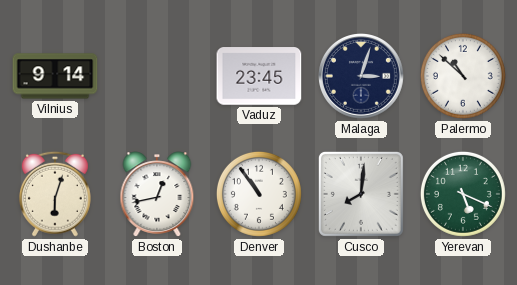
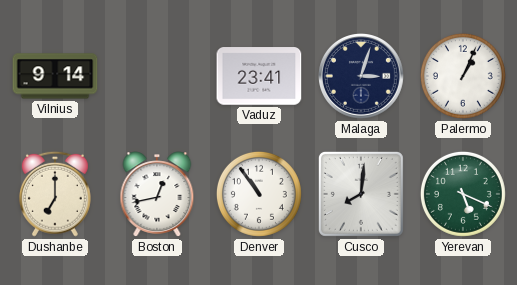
Vaduz: 23:45 -> 23:41
Palermo: 10:52 -> 1:04
Dushanbe: 6:03 -> 7:00
